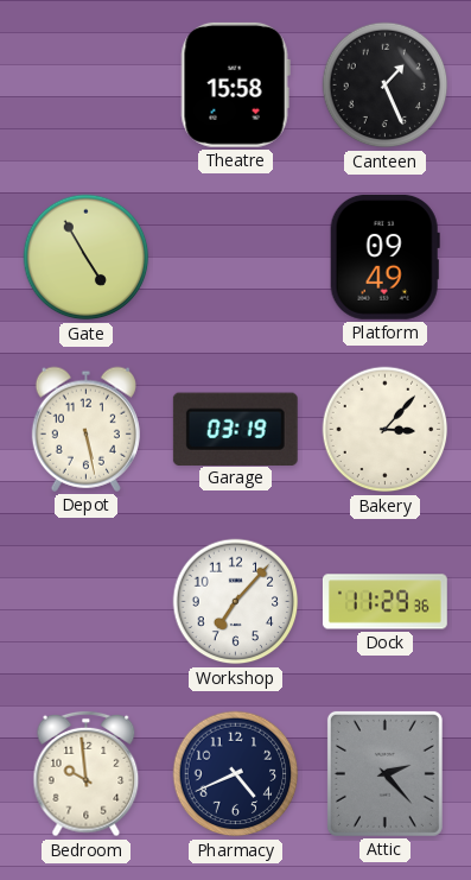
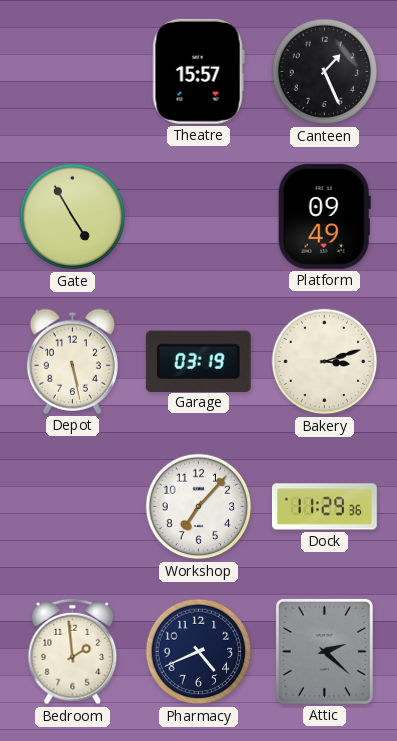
Theatre: 15:58 -> 15:57
Bakery: 3:07 -> 3:12
Bedroom: 9:59 -> 1:59
Attic: 2:23 -> 2:22
